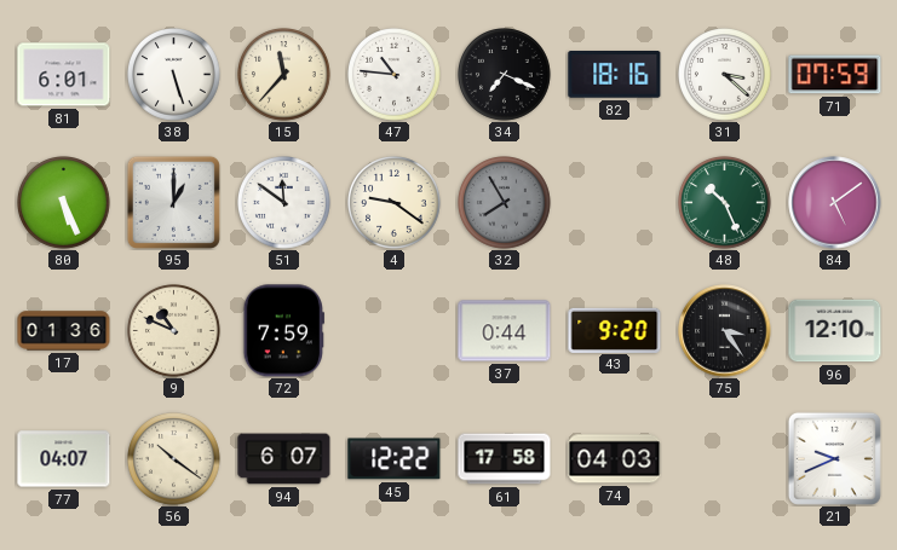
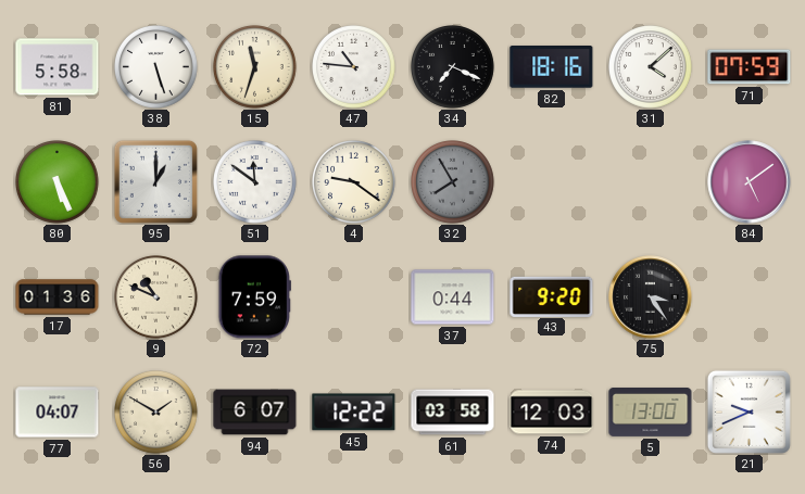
81: 6:01 -> 5:58
15: 11:37 -> 11:33
31: 3:22 -> 4:08
48: 10:26 -> none
96: 12:10 -> none
56: 10:21 -> 1:50
61: 17:58 -> 03:58
74: 04:03 -> 12:03
5: none -> 13:00
